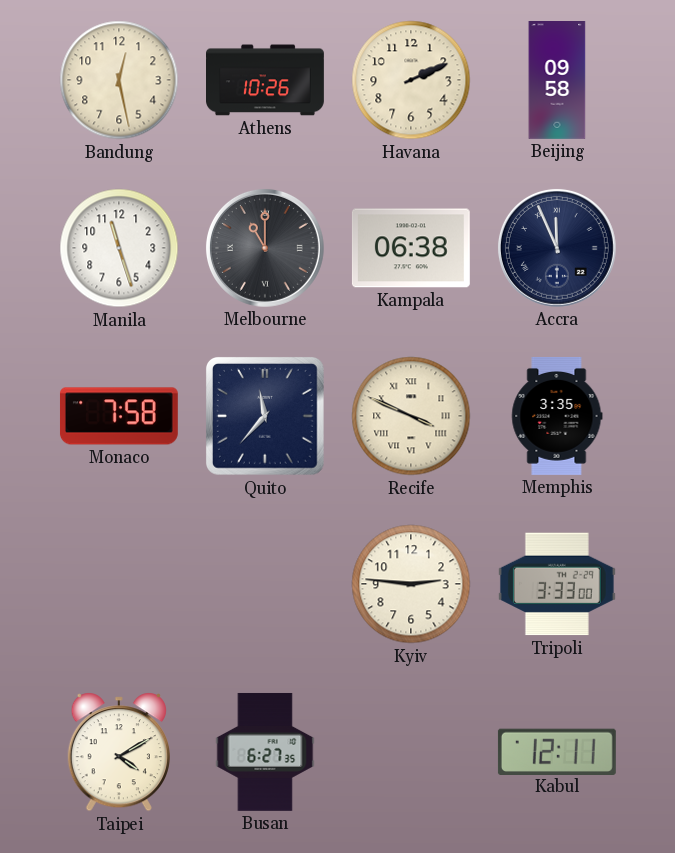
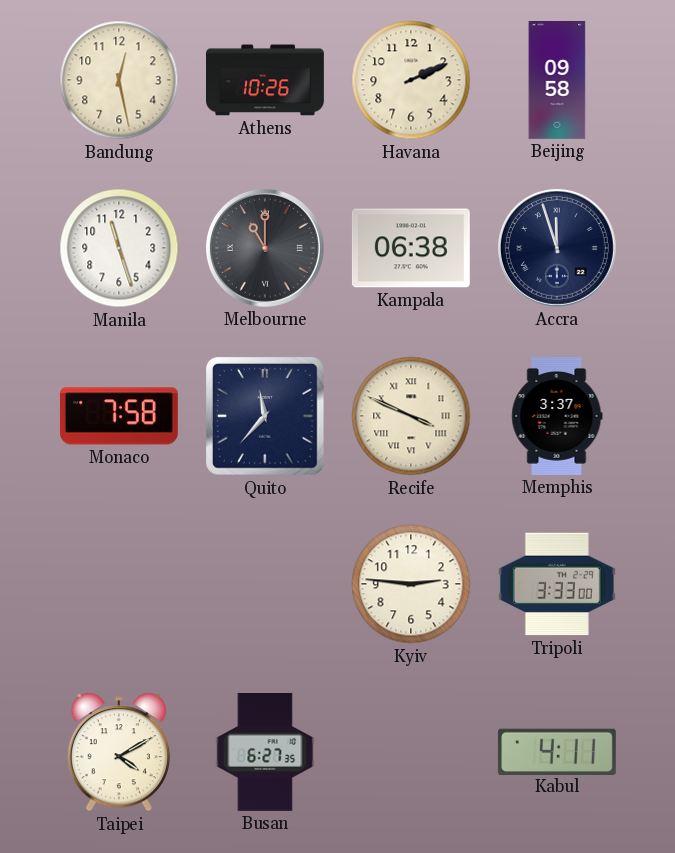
Accra: 11:56 -> 11:57
Memphis: 3:35 -> 3:37
Kabul: 12:11 -> 4:11
